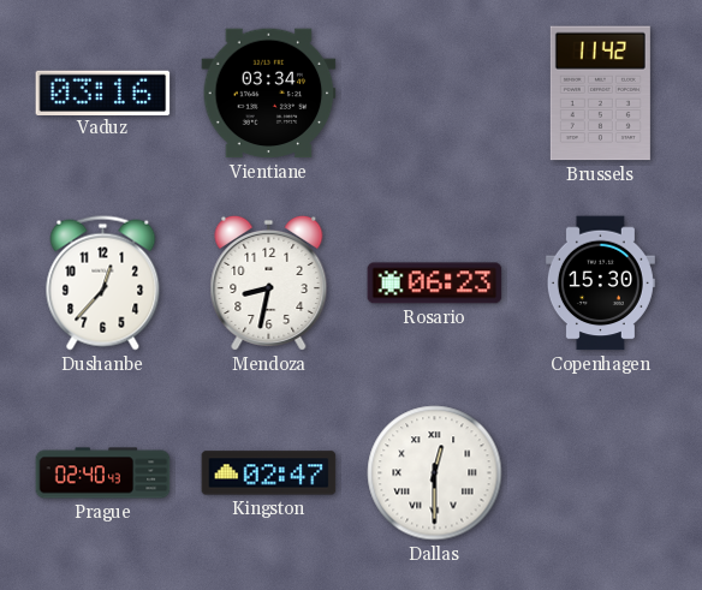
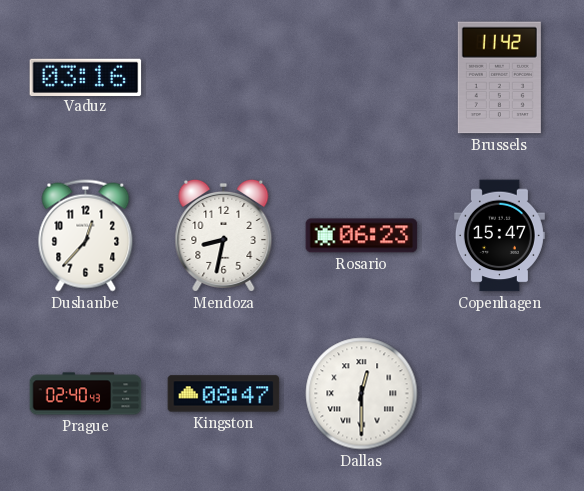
Vientiane: 03:34 -> none
Copenhagen: 15:30 -> 15:47
Kingston: 02:47 -> 08:47
